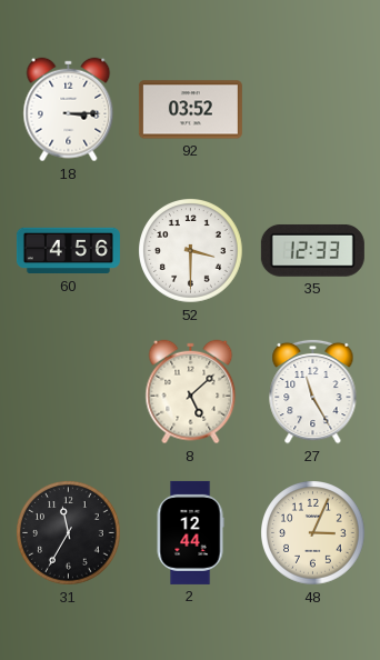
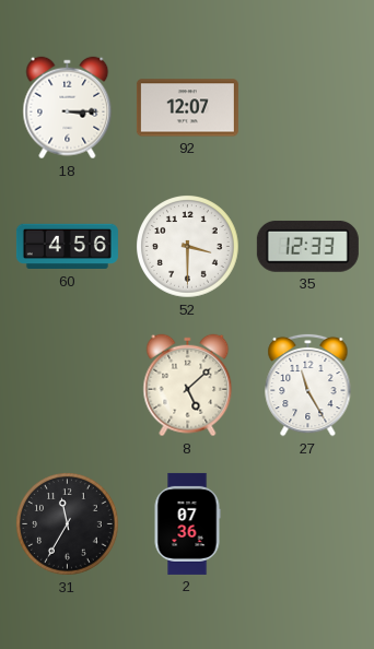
92: 03:52 -> 12:07
2: 12:44 -> 07:36
48: 3:04 -> none
